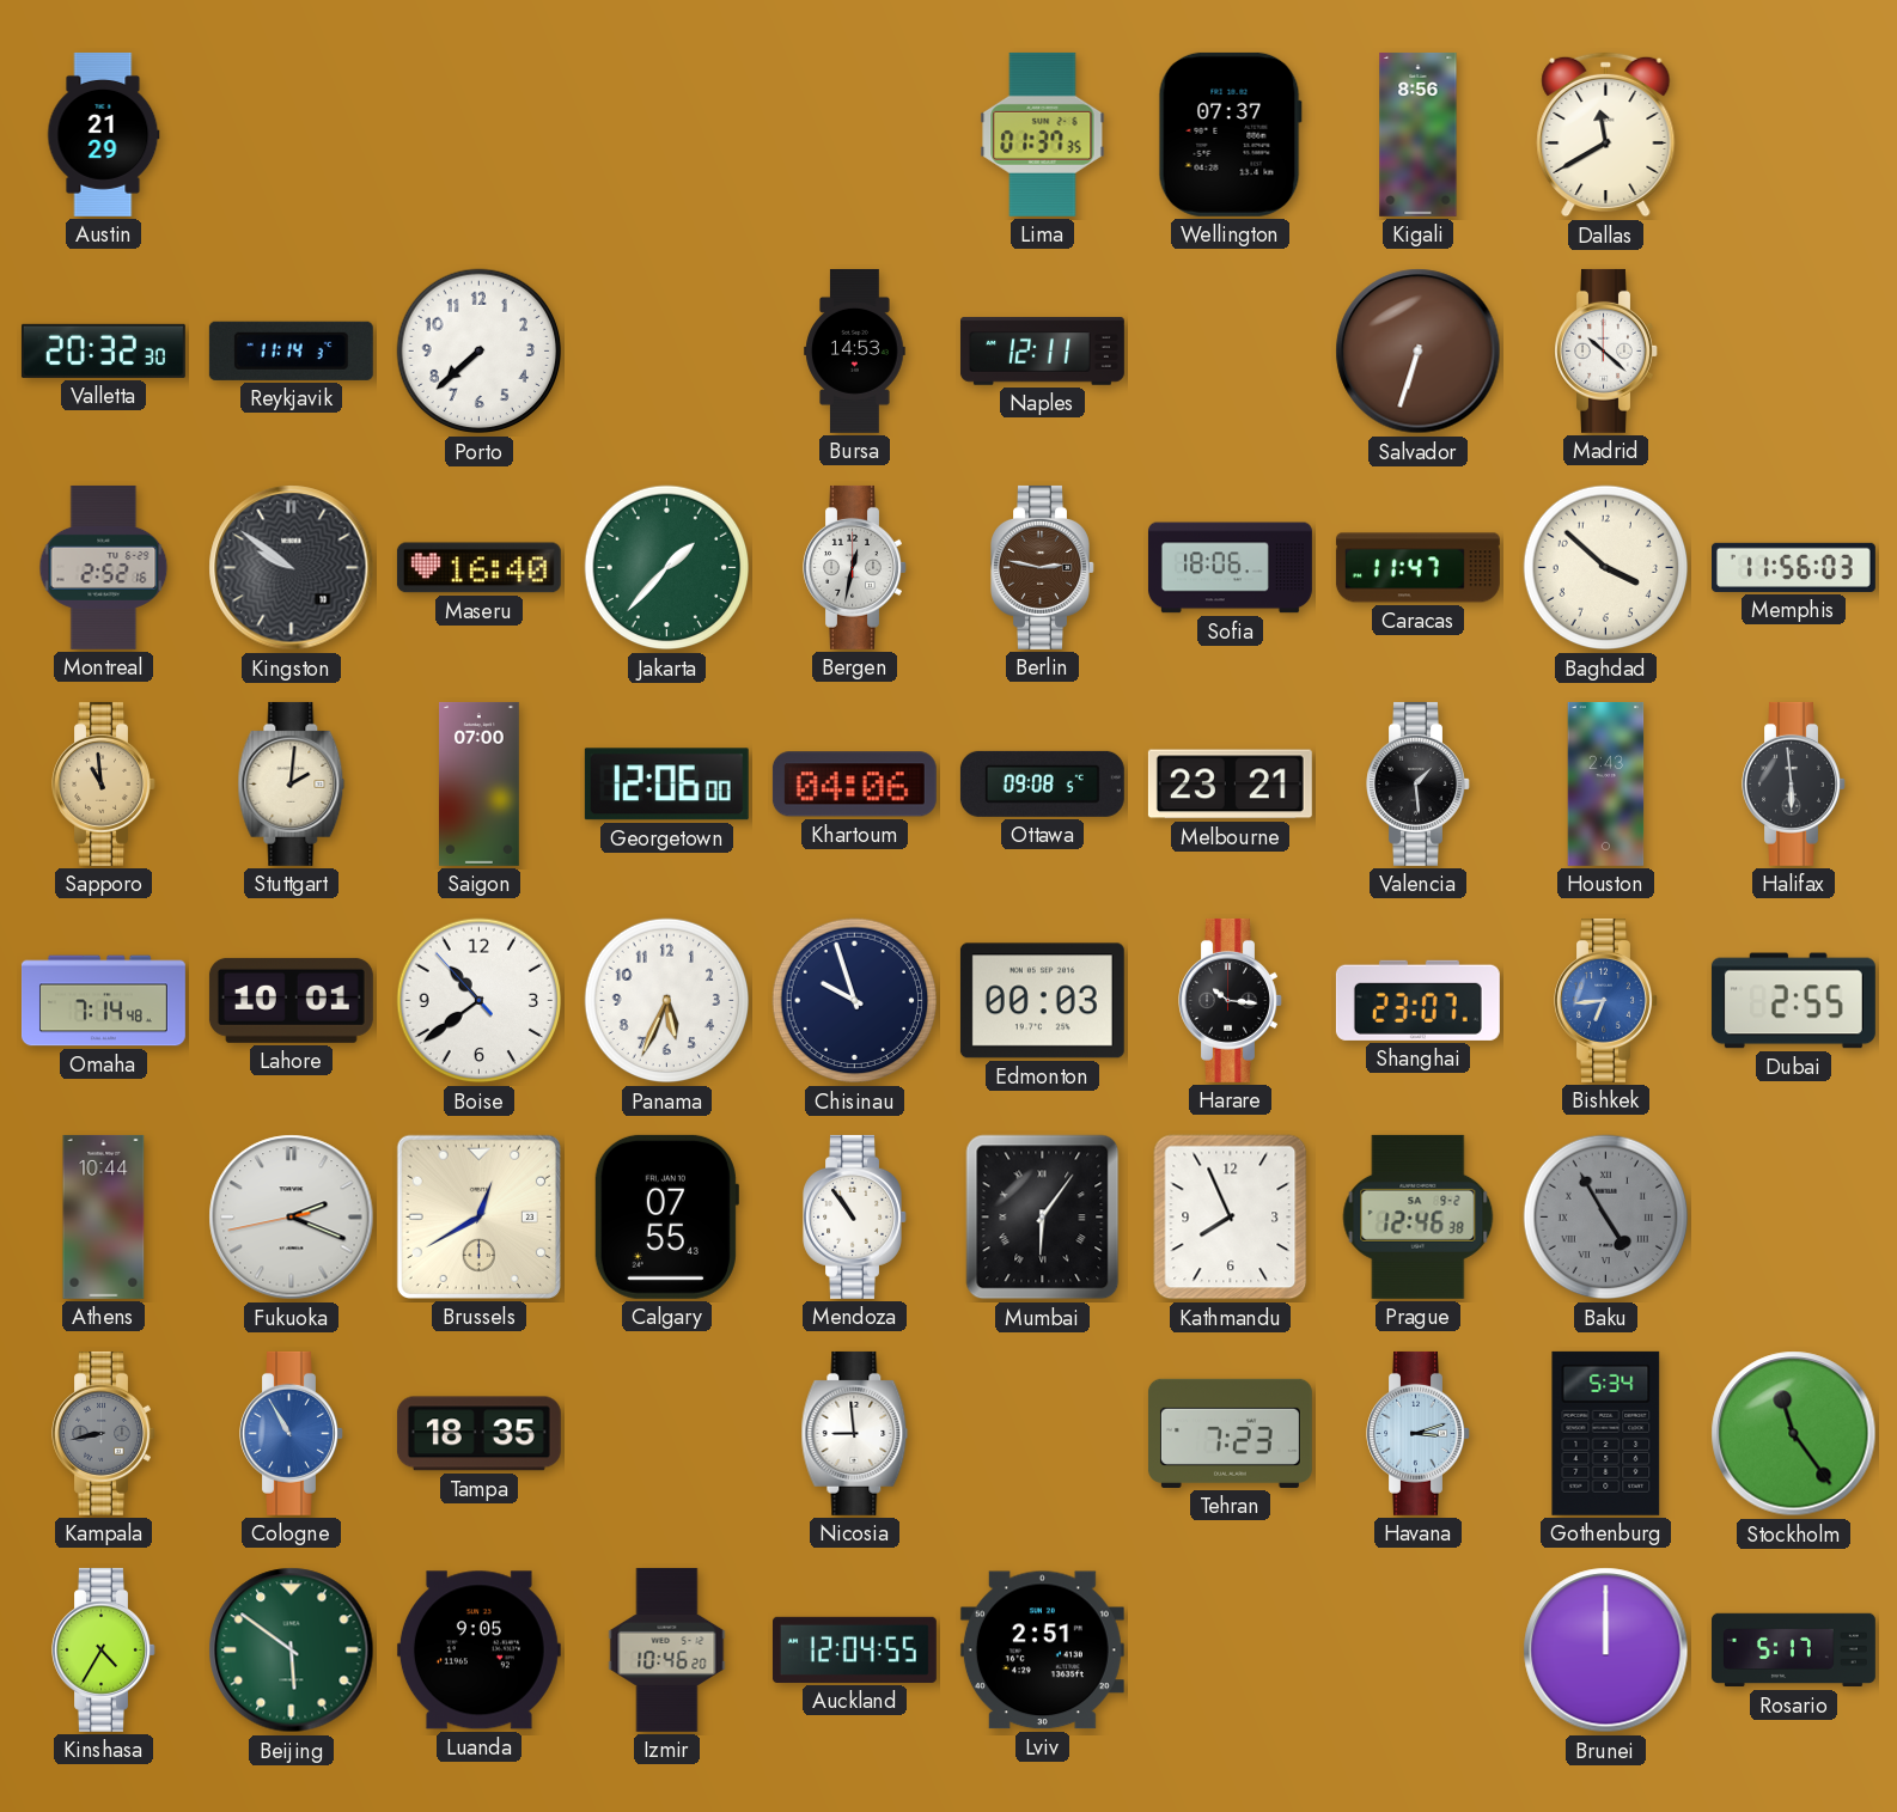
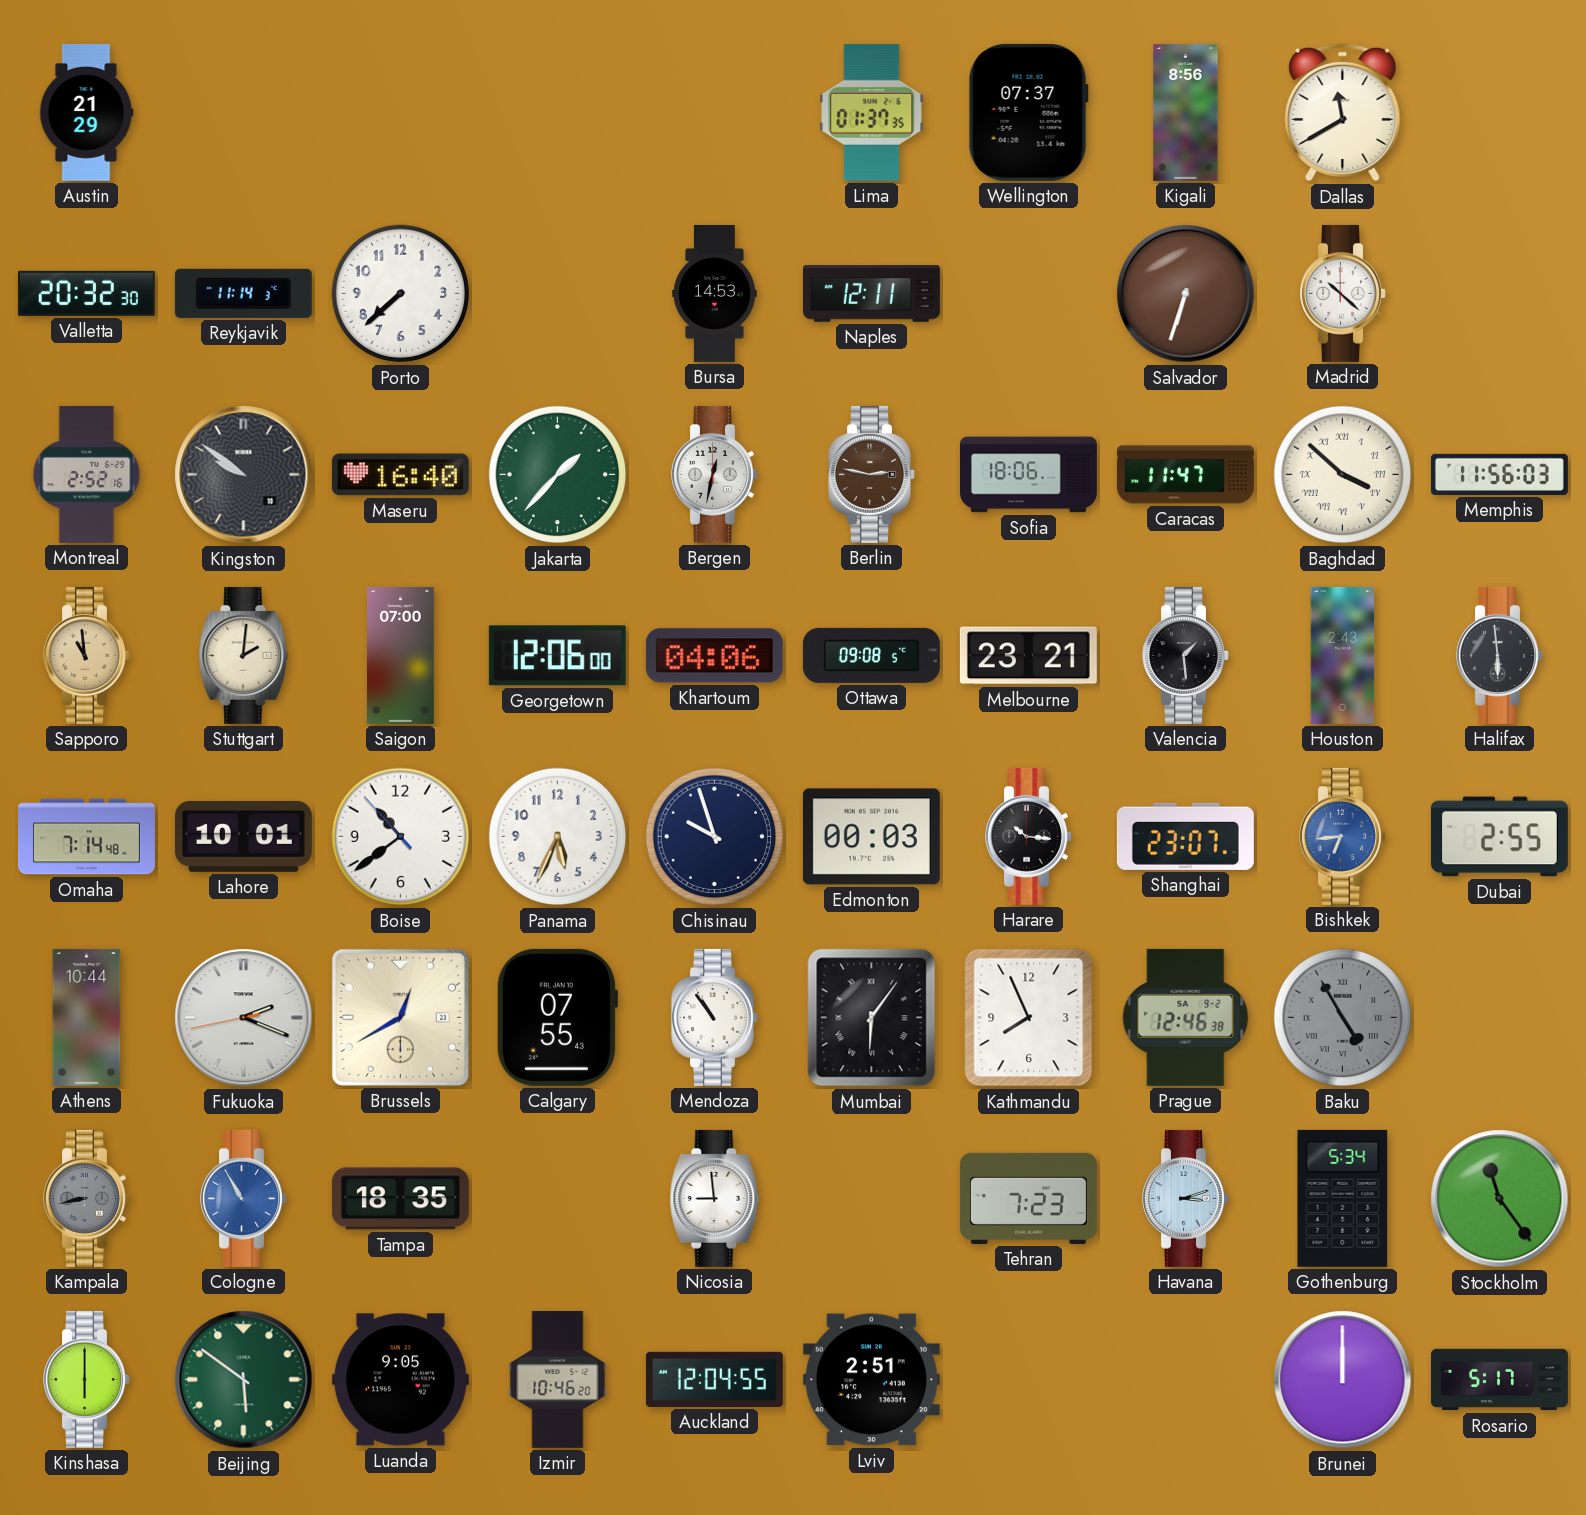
Baghdad numerals: Arabic -> Roman
Kinshasa: 4:35 -> 6:00
